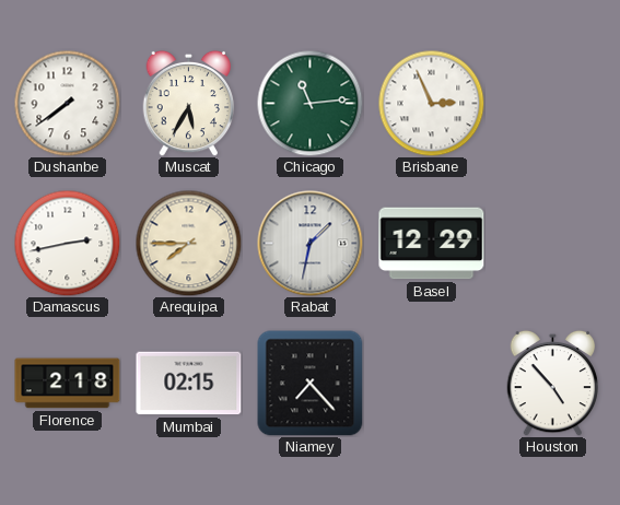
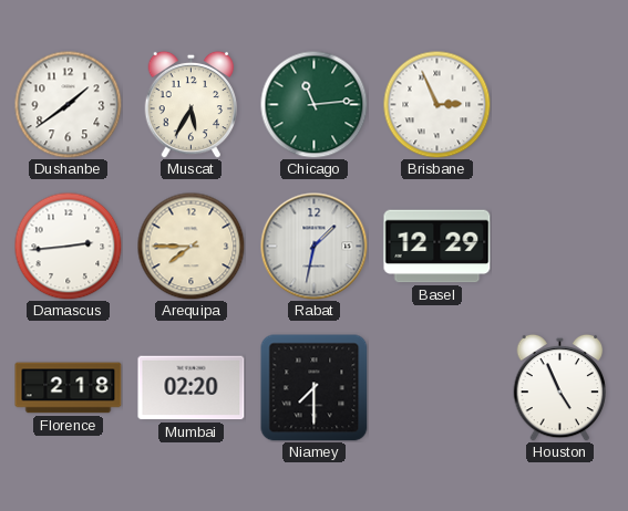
Dushanbe: 7:39 -> 1:39
Damascus: 2:43 -> 2:44
Mumbai: 02:15 -> 02:20
Niamey: 7:23 -> 7:30
Houston: 4:53 -> 4:56
